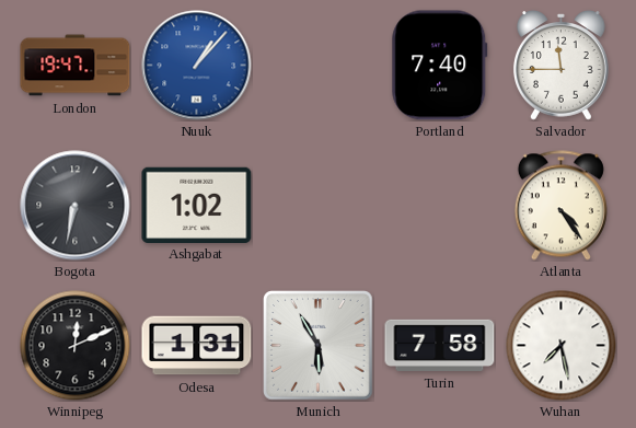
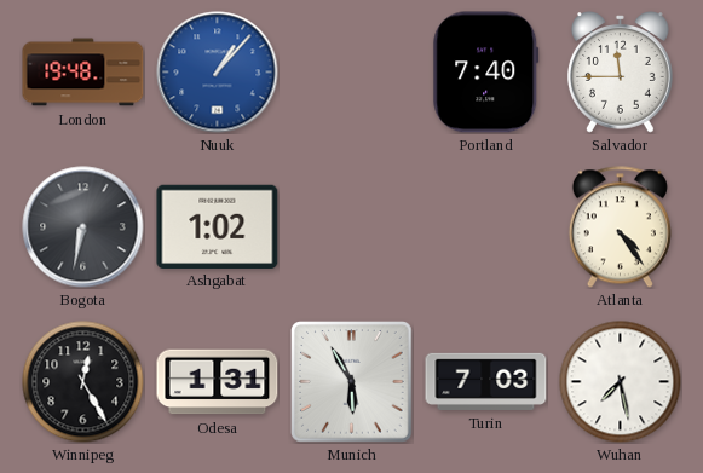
London: 19:47 -> 19:48
Winnipeg: 12:11 -> 12:25
Turin: 7:58 -> 7:03
